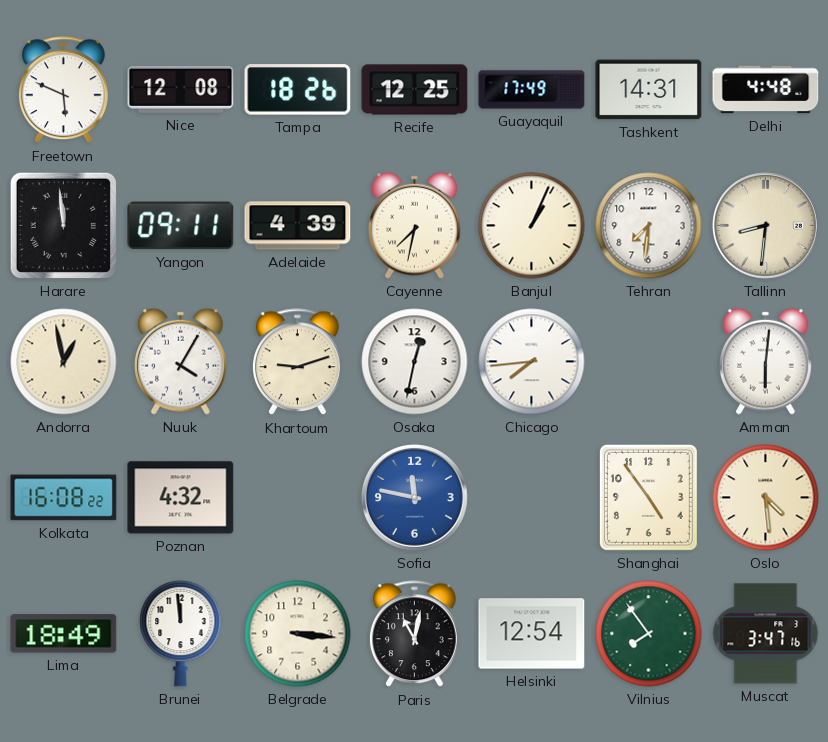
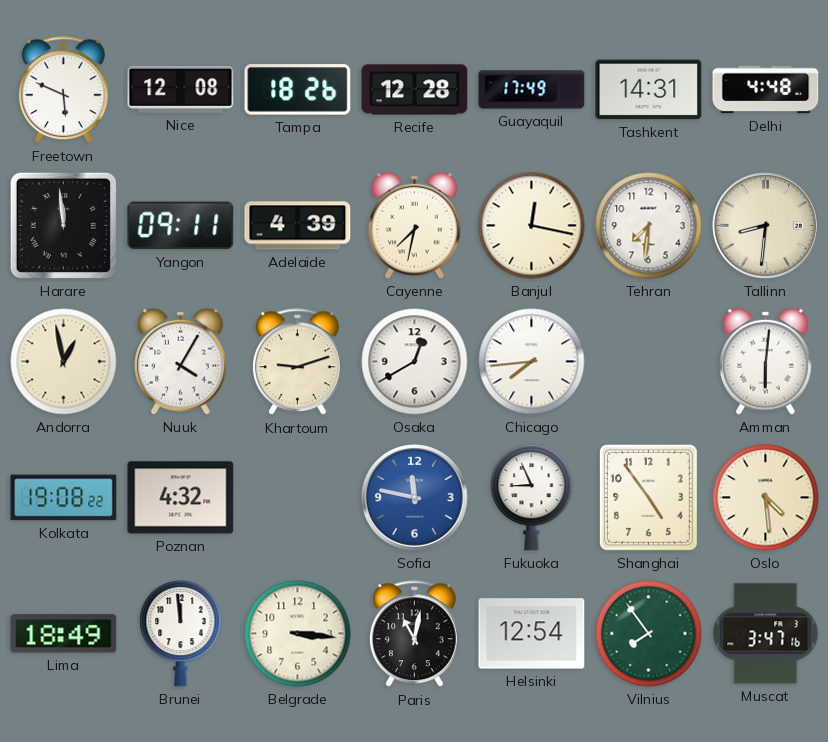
Recife: 12:25 -> 12:28
Banjul: 1:04 -> 12:17
Osaka: 12:32 -> 12:40
Kolkata: 16:08 -> 19:08
Fukuoka: none -> 8:56
